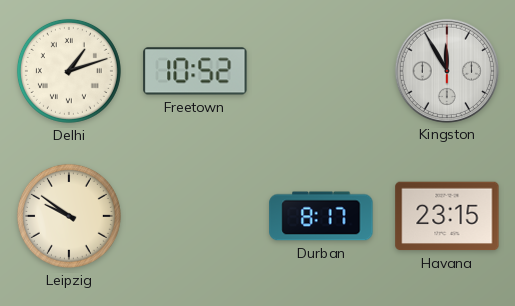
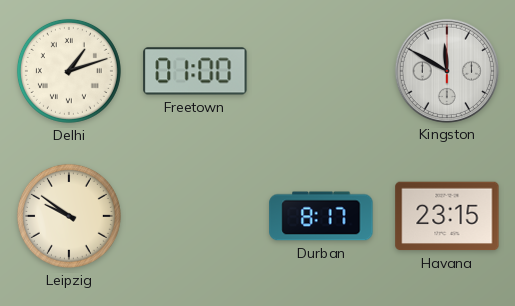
Freetown: 10:52 -> 01:00
Kingston: 11:55 -> 11:50
